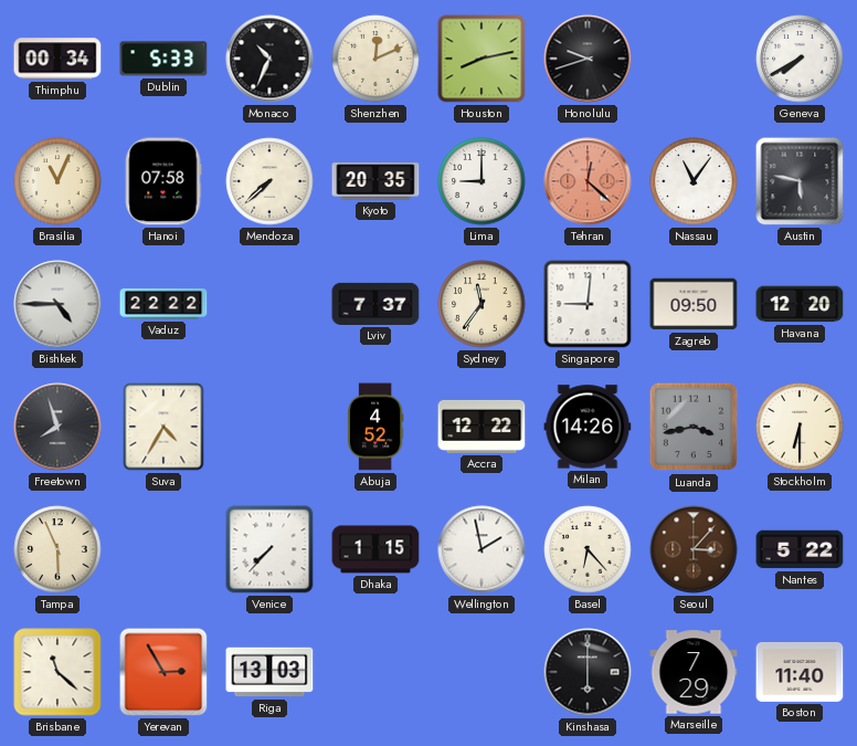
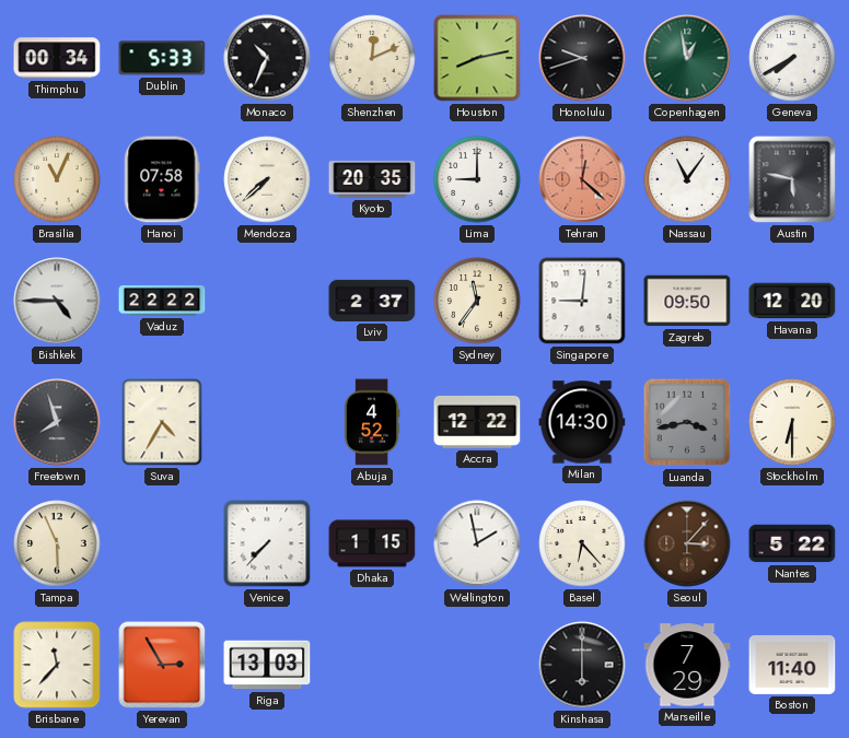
Copenhagen: none -> 12:58
Lviv: 7:37 -> 2:37
Milan: 14:26 -> 14:30
Brisbane: 11:22 -> 11:37
